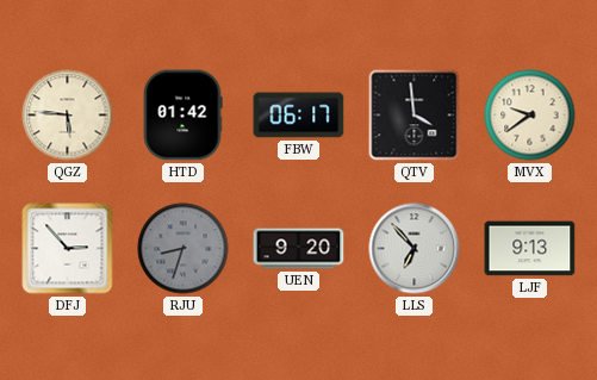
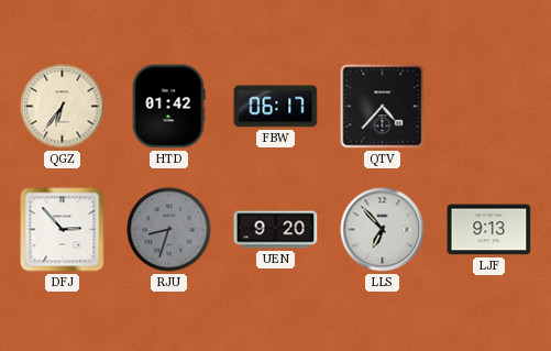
QGZ: 5:46 -> 6:36
QTV: 3:59 -> 4:37
MVX: 9:39 -> none
